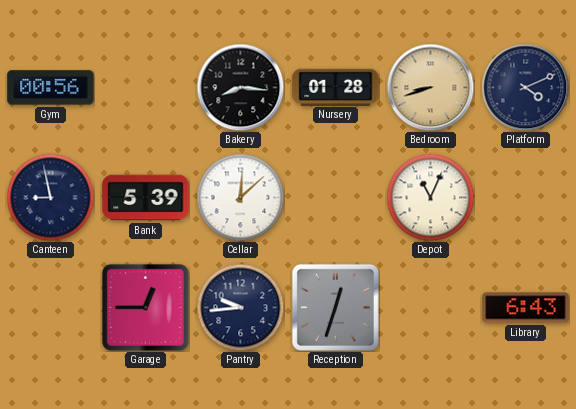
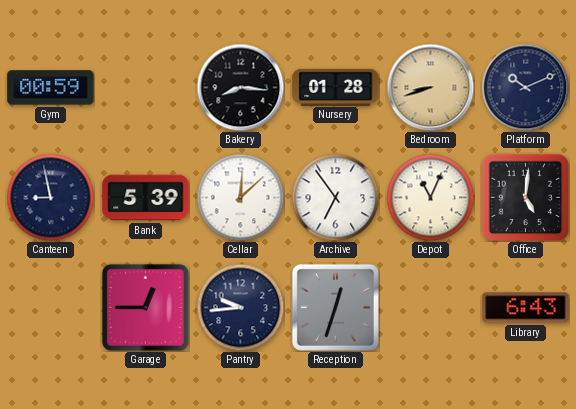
Gym: 00:56 -> 00:59
Platform: 4:11 -> 10:11
Archive: none -> 6:54
Office: none -> 5:01
